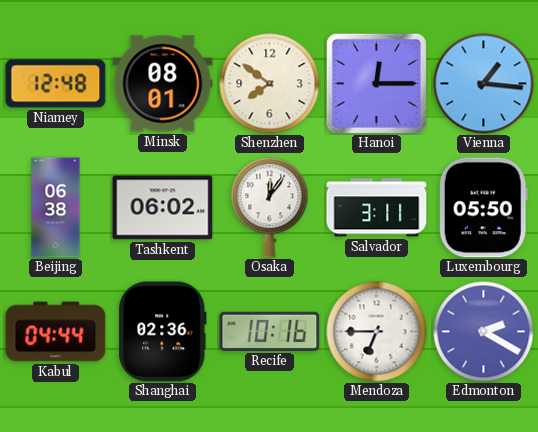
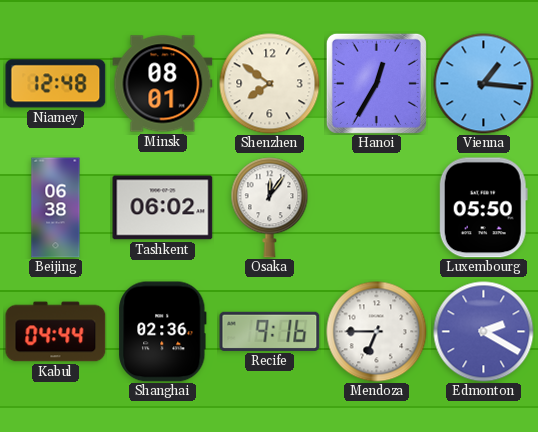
Hanoi: 12:15 -> 12:35
Salvador: 3:11 -> none
Recife: 10:16 -> 9:16
